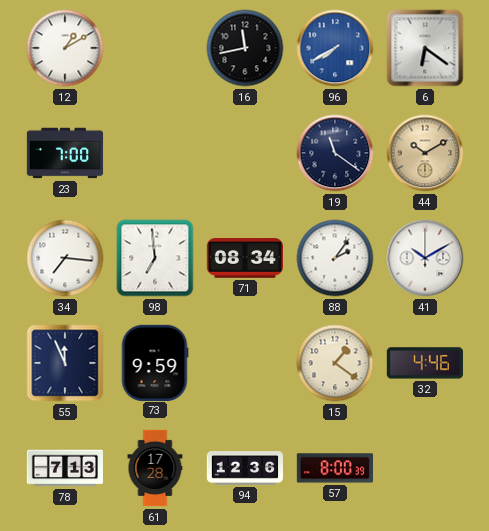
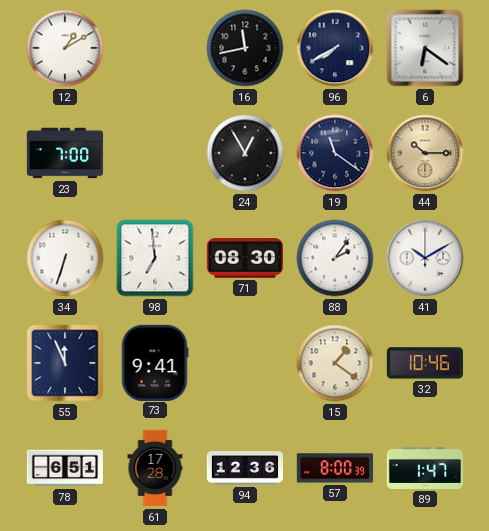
96 dial: blue -> navy
24: none -> 12:55
44: 10:10 -> 10:15
34: 7:16 -> 6:33
71: 08:34 -> 08:30
73: 9:59 -> 9:41
32: 4:46 -> 10:46
78: 7:13 -> 6:51
89: none -> 1:47
